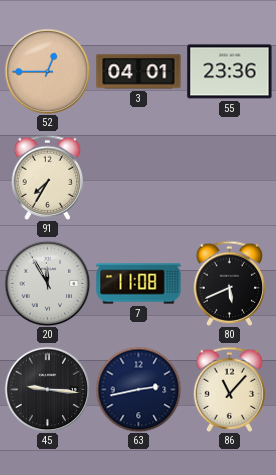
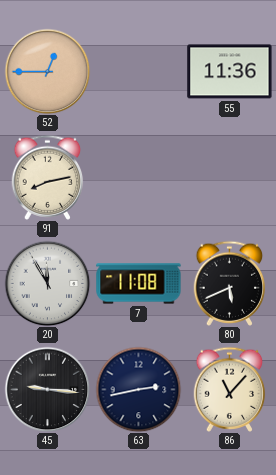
3: 04:01 -> none
55: 23:36 -> 11:36
91: 7:35 -> 8:13
